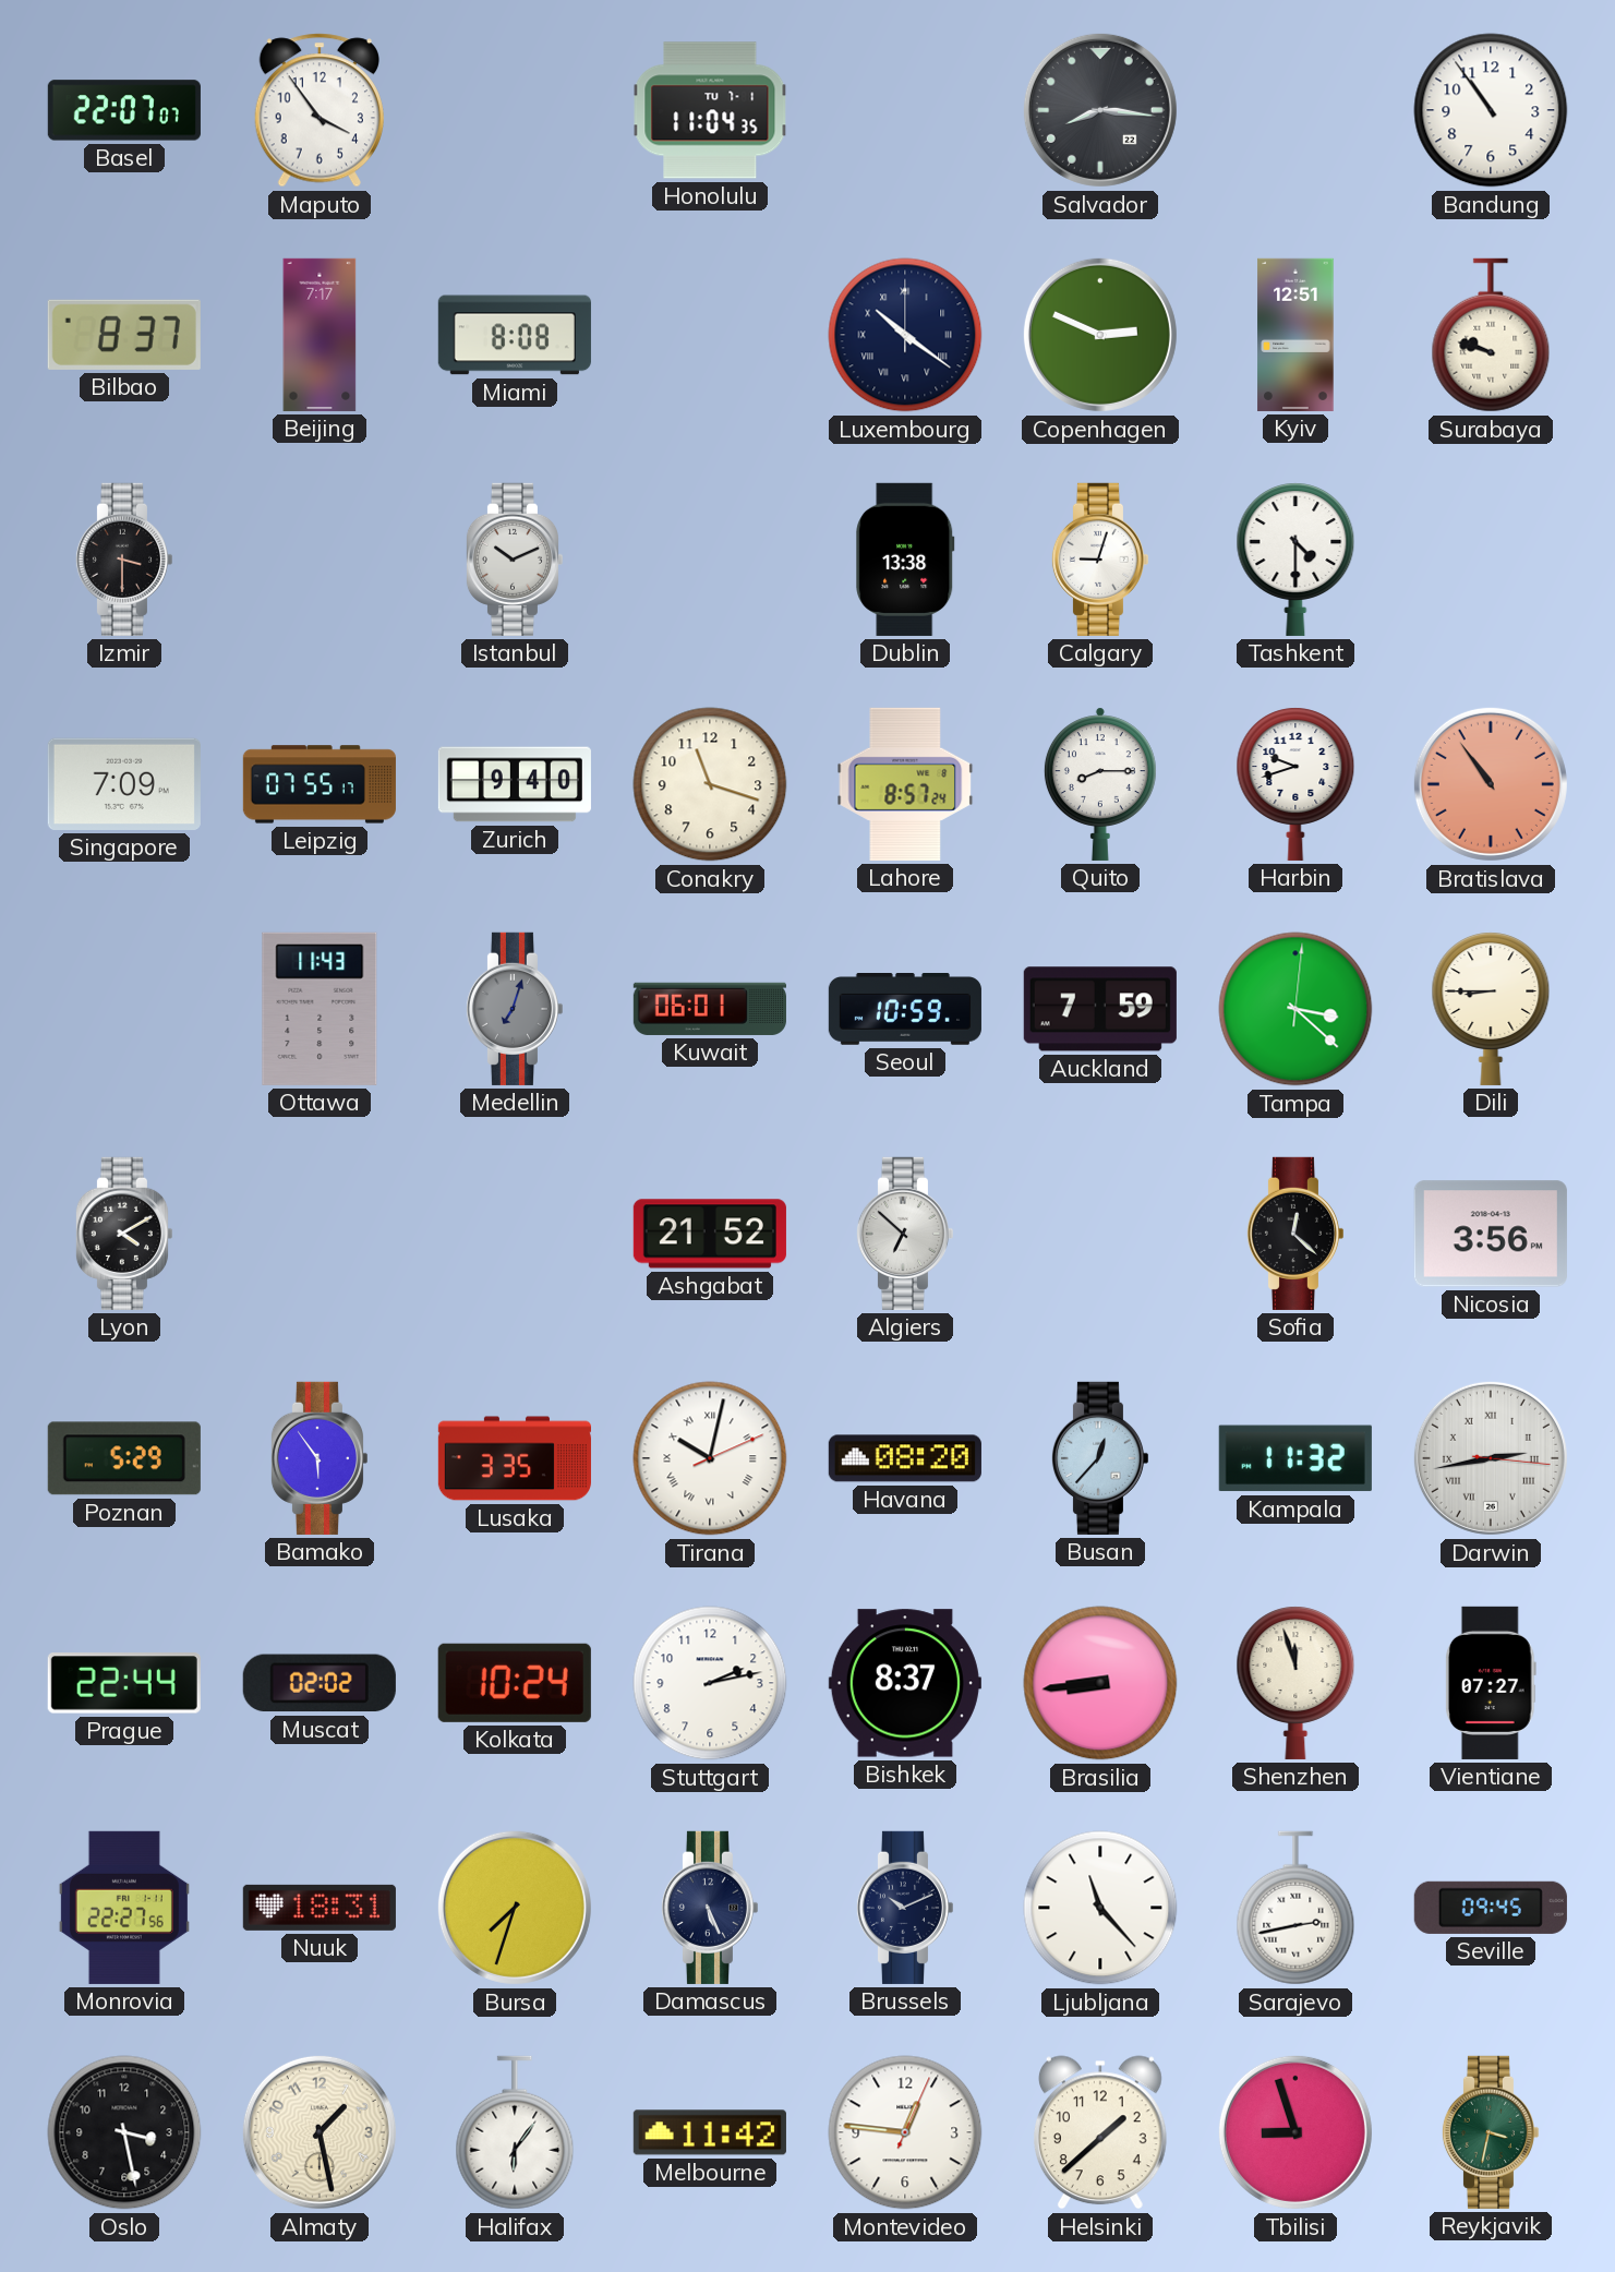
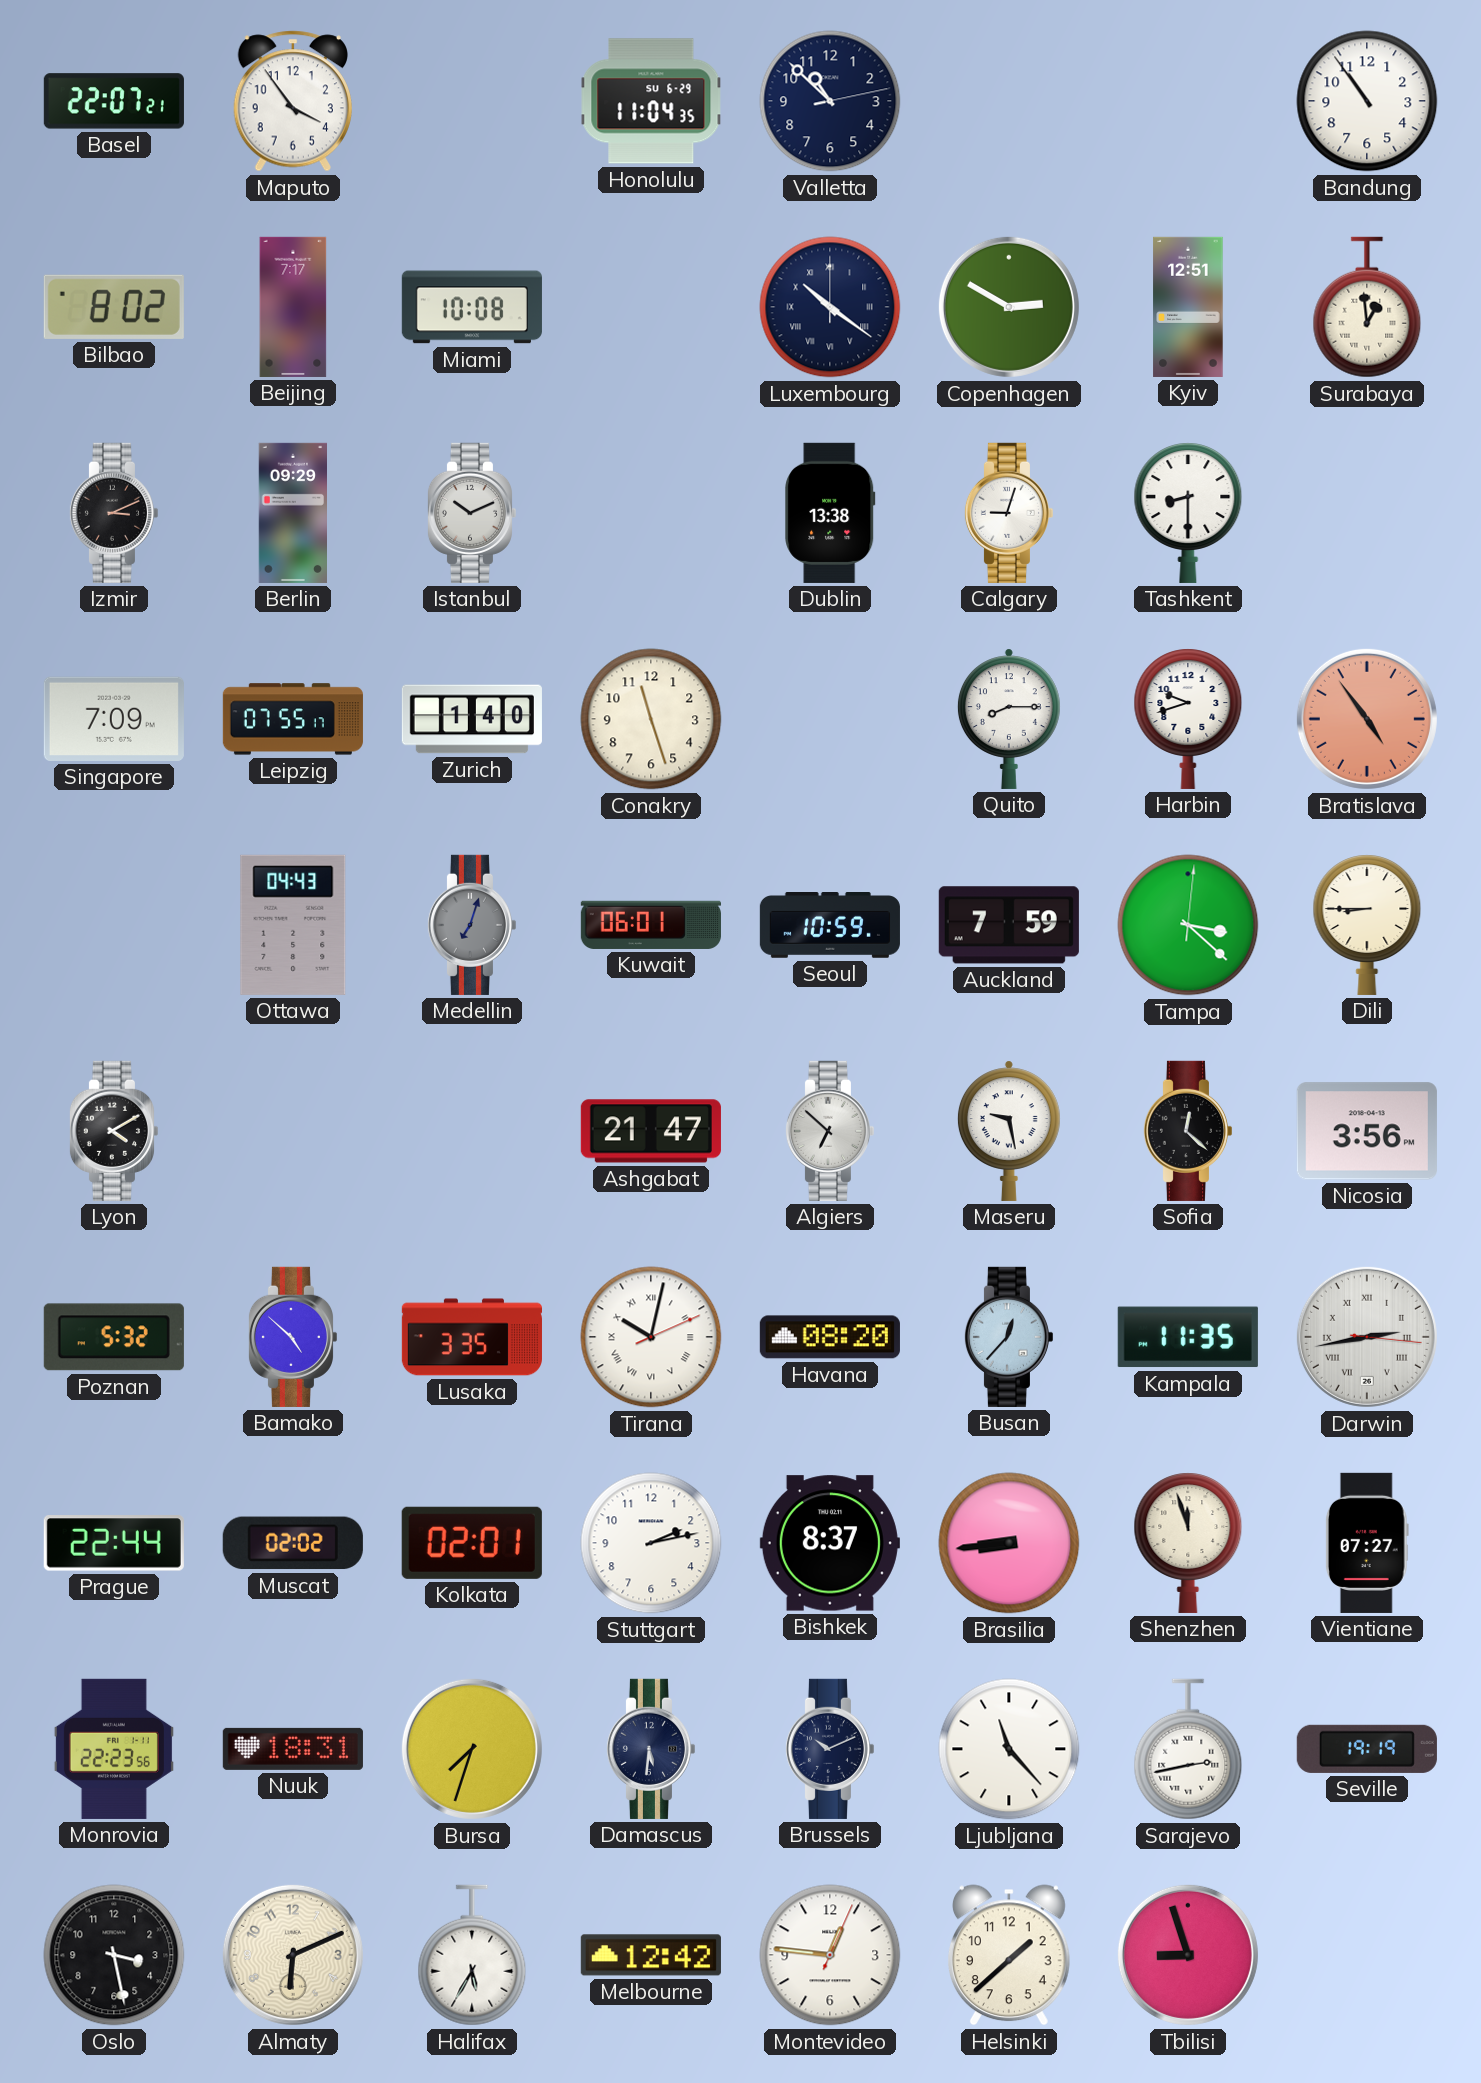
Basel: 22:07:07 -> 22:07:21
Honolulu date: TU 7-1 -> SU 6-29
Valletta: none -> 10:52
Salvador: 8:16 -> none
Bilbao: 8:37 -> 8:02
Miami: 8:08 -> 10:08
Copenhagen: 2:49 -> 2:50
Surabaya: 9:48 -> 12:59
Izmir: 3:30 -> 3:11
Berlin: none -> 09:29
Tashkent: 4:30 -> 8:30
Zurich: 9:40 -> 1:40
Conakry: 11:18 -> 11:27
Lahore: 8:57 -> none
Bratislava: 10:54 -> 4:54
Ottawa: 11:43 -> 04:43
Ashgabat: 21:52 -> 21:47
Maseru: none -> 9:28
Poznan: 5:29 -> 5:32
Bamako: 5:54 -> 4:52
Kampala: 11:32 -> 11:35
Kolkata: 10:24 -> 02:01
Monrovia: 22:27 -> 22:23
Damascus: 5:26 -> 5:31
Seville: 09:45 -> 19:19
Almaty: 1:28 -> 6:11
Halifax: 6:06 -> 5:35
Melbourne: 11:42 -> 12:42
Reykjavik: 3:32 -> none
